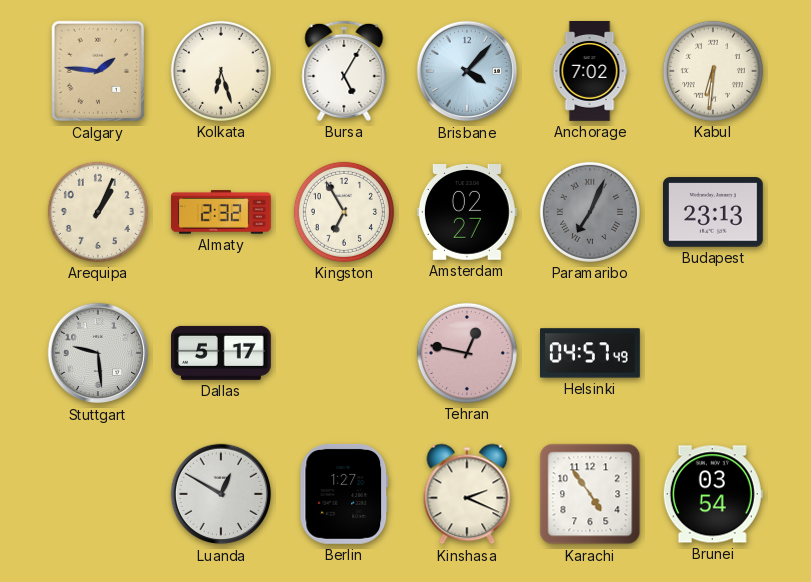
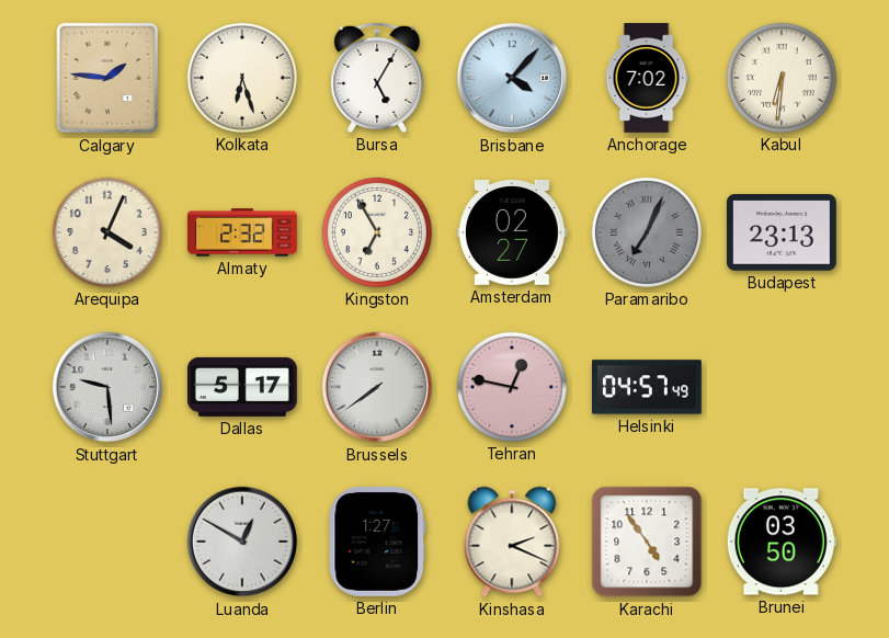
Arequipa: 1:04 -> 4:04
Brussels: none -> 7:39
Brunei: 03:54 -> 03:50
